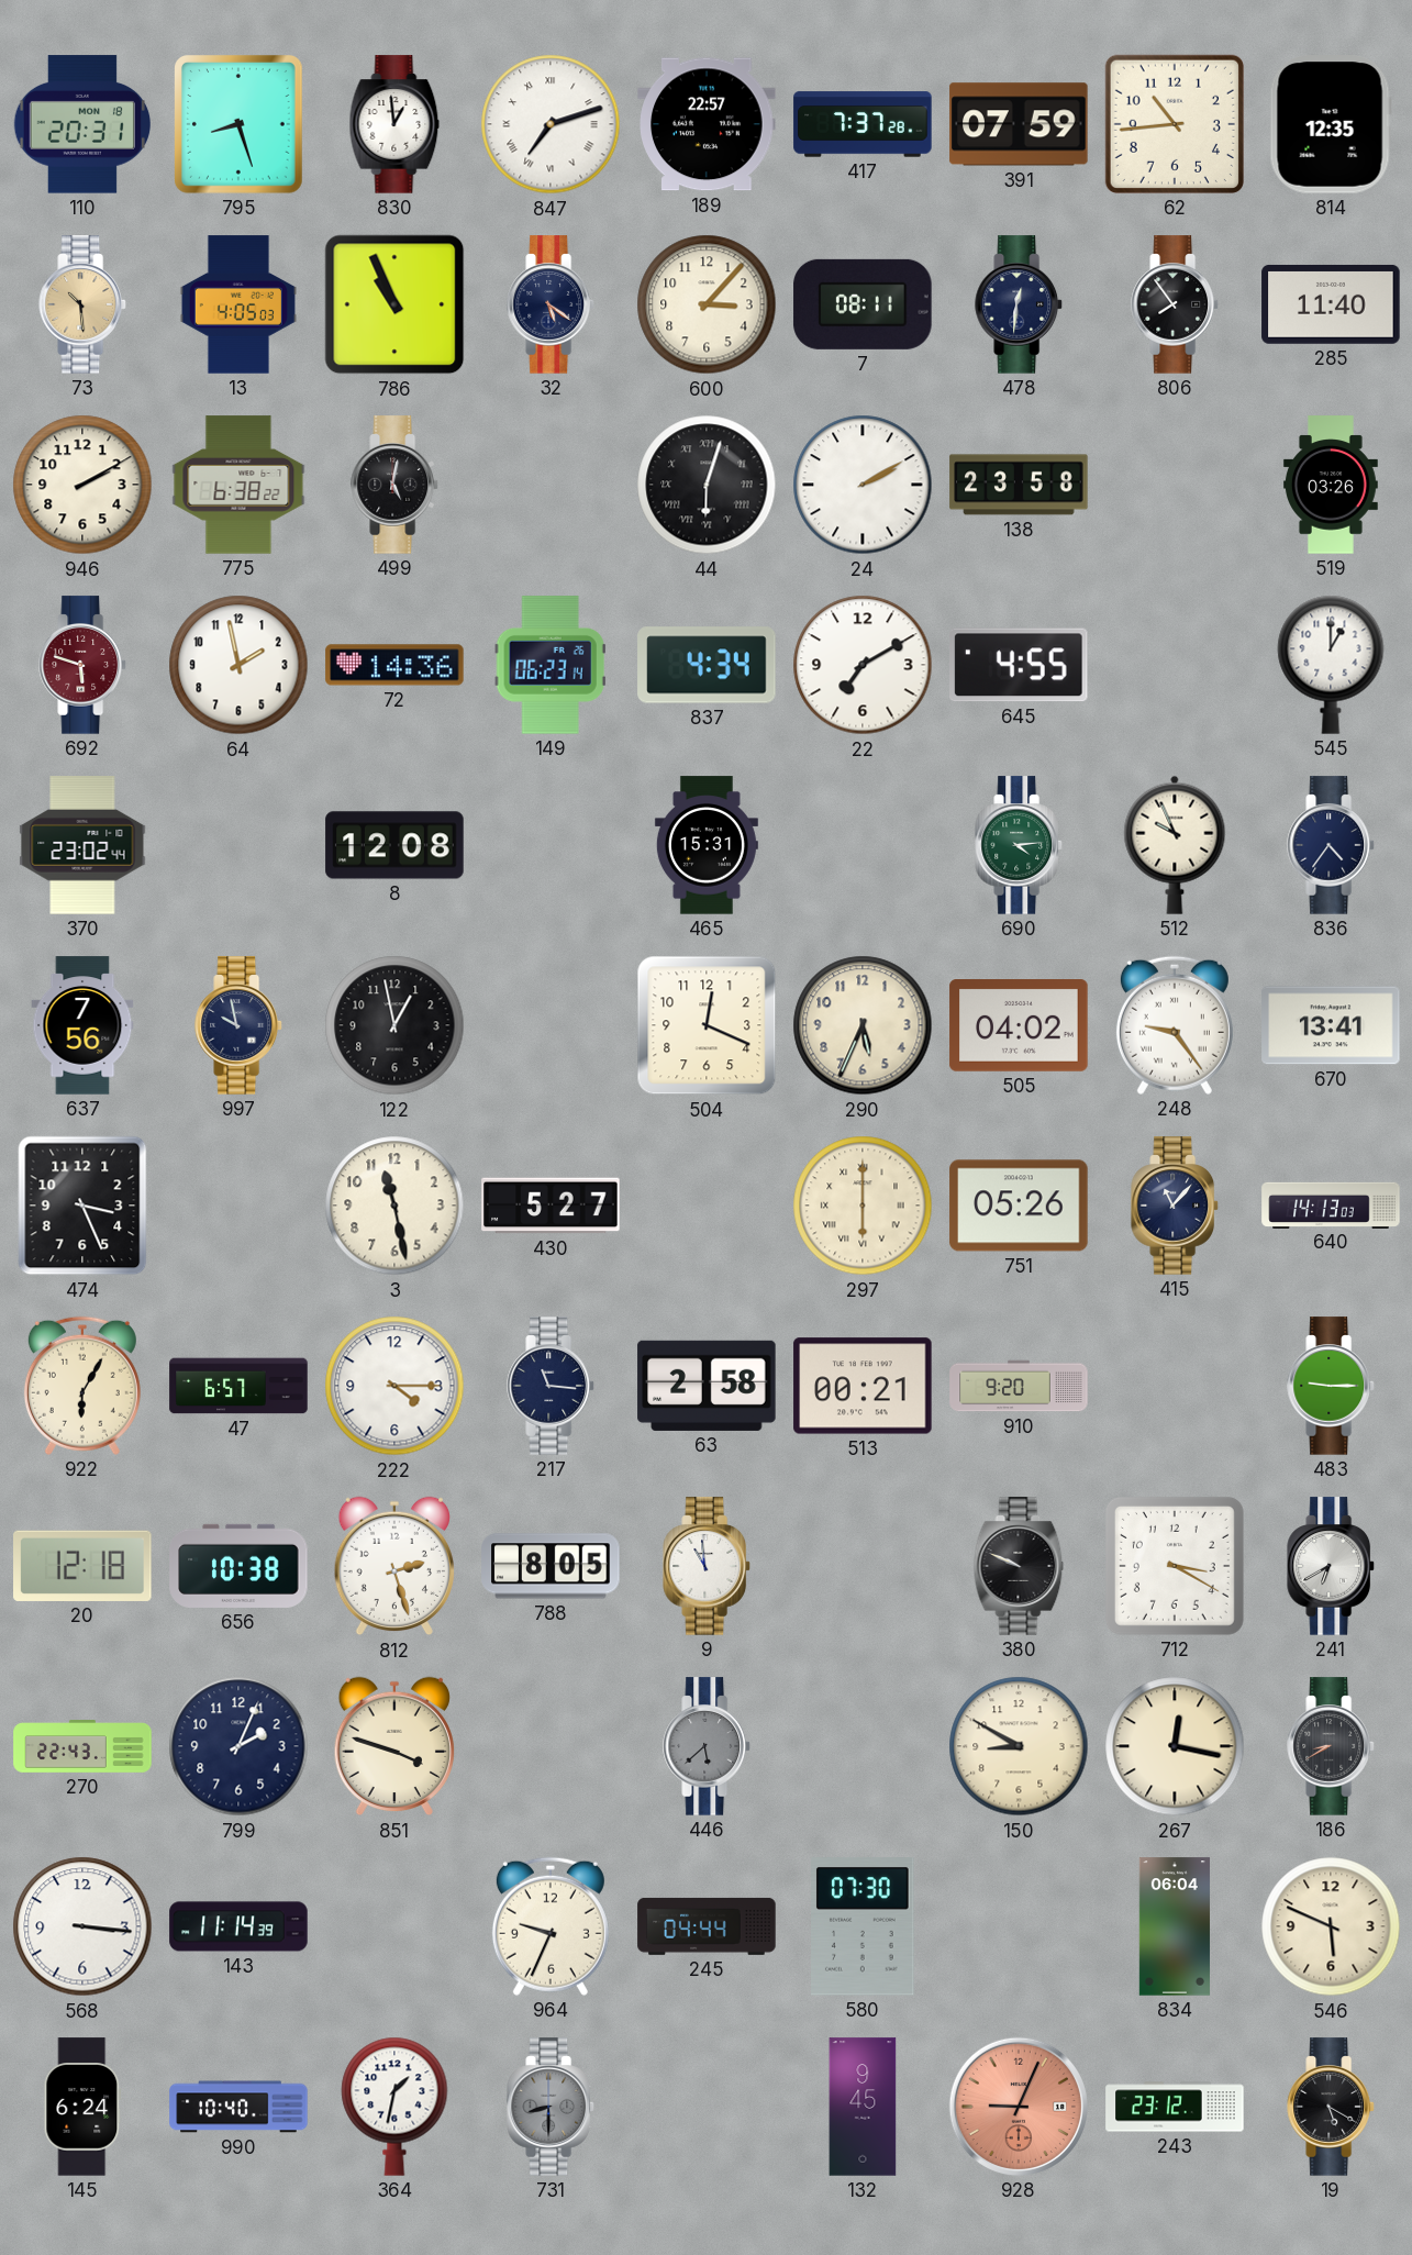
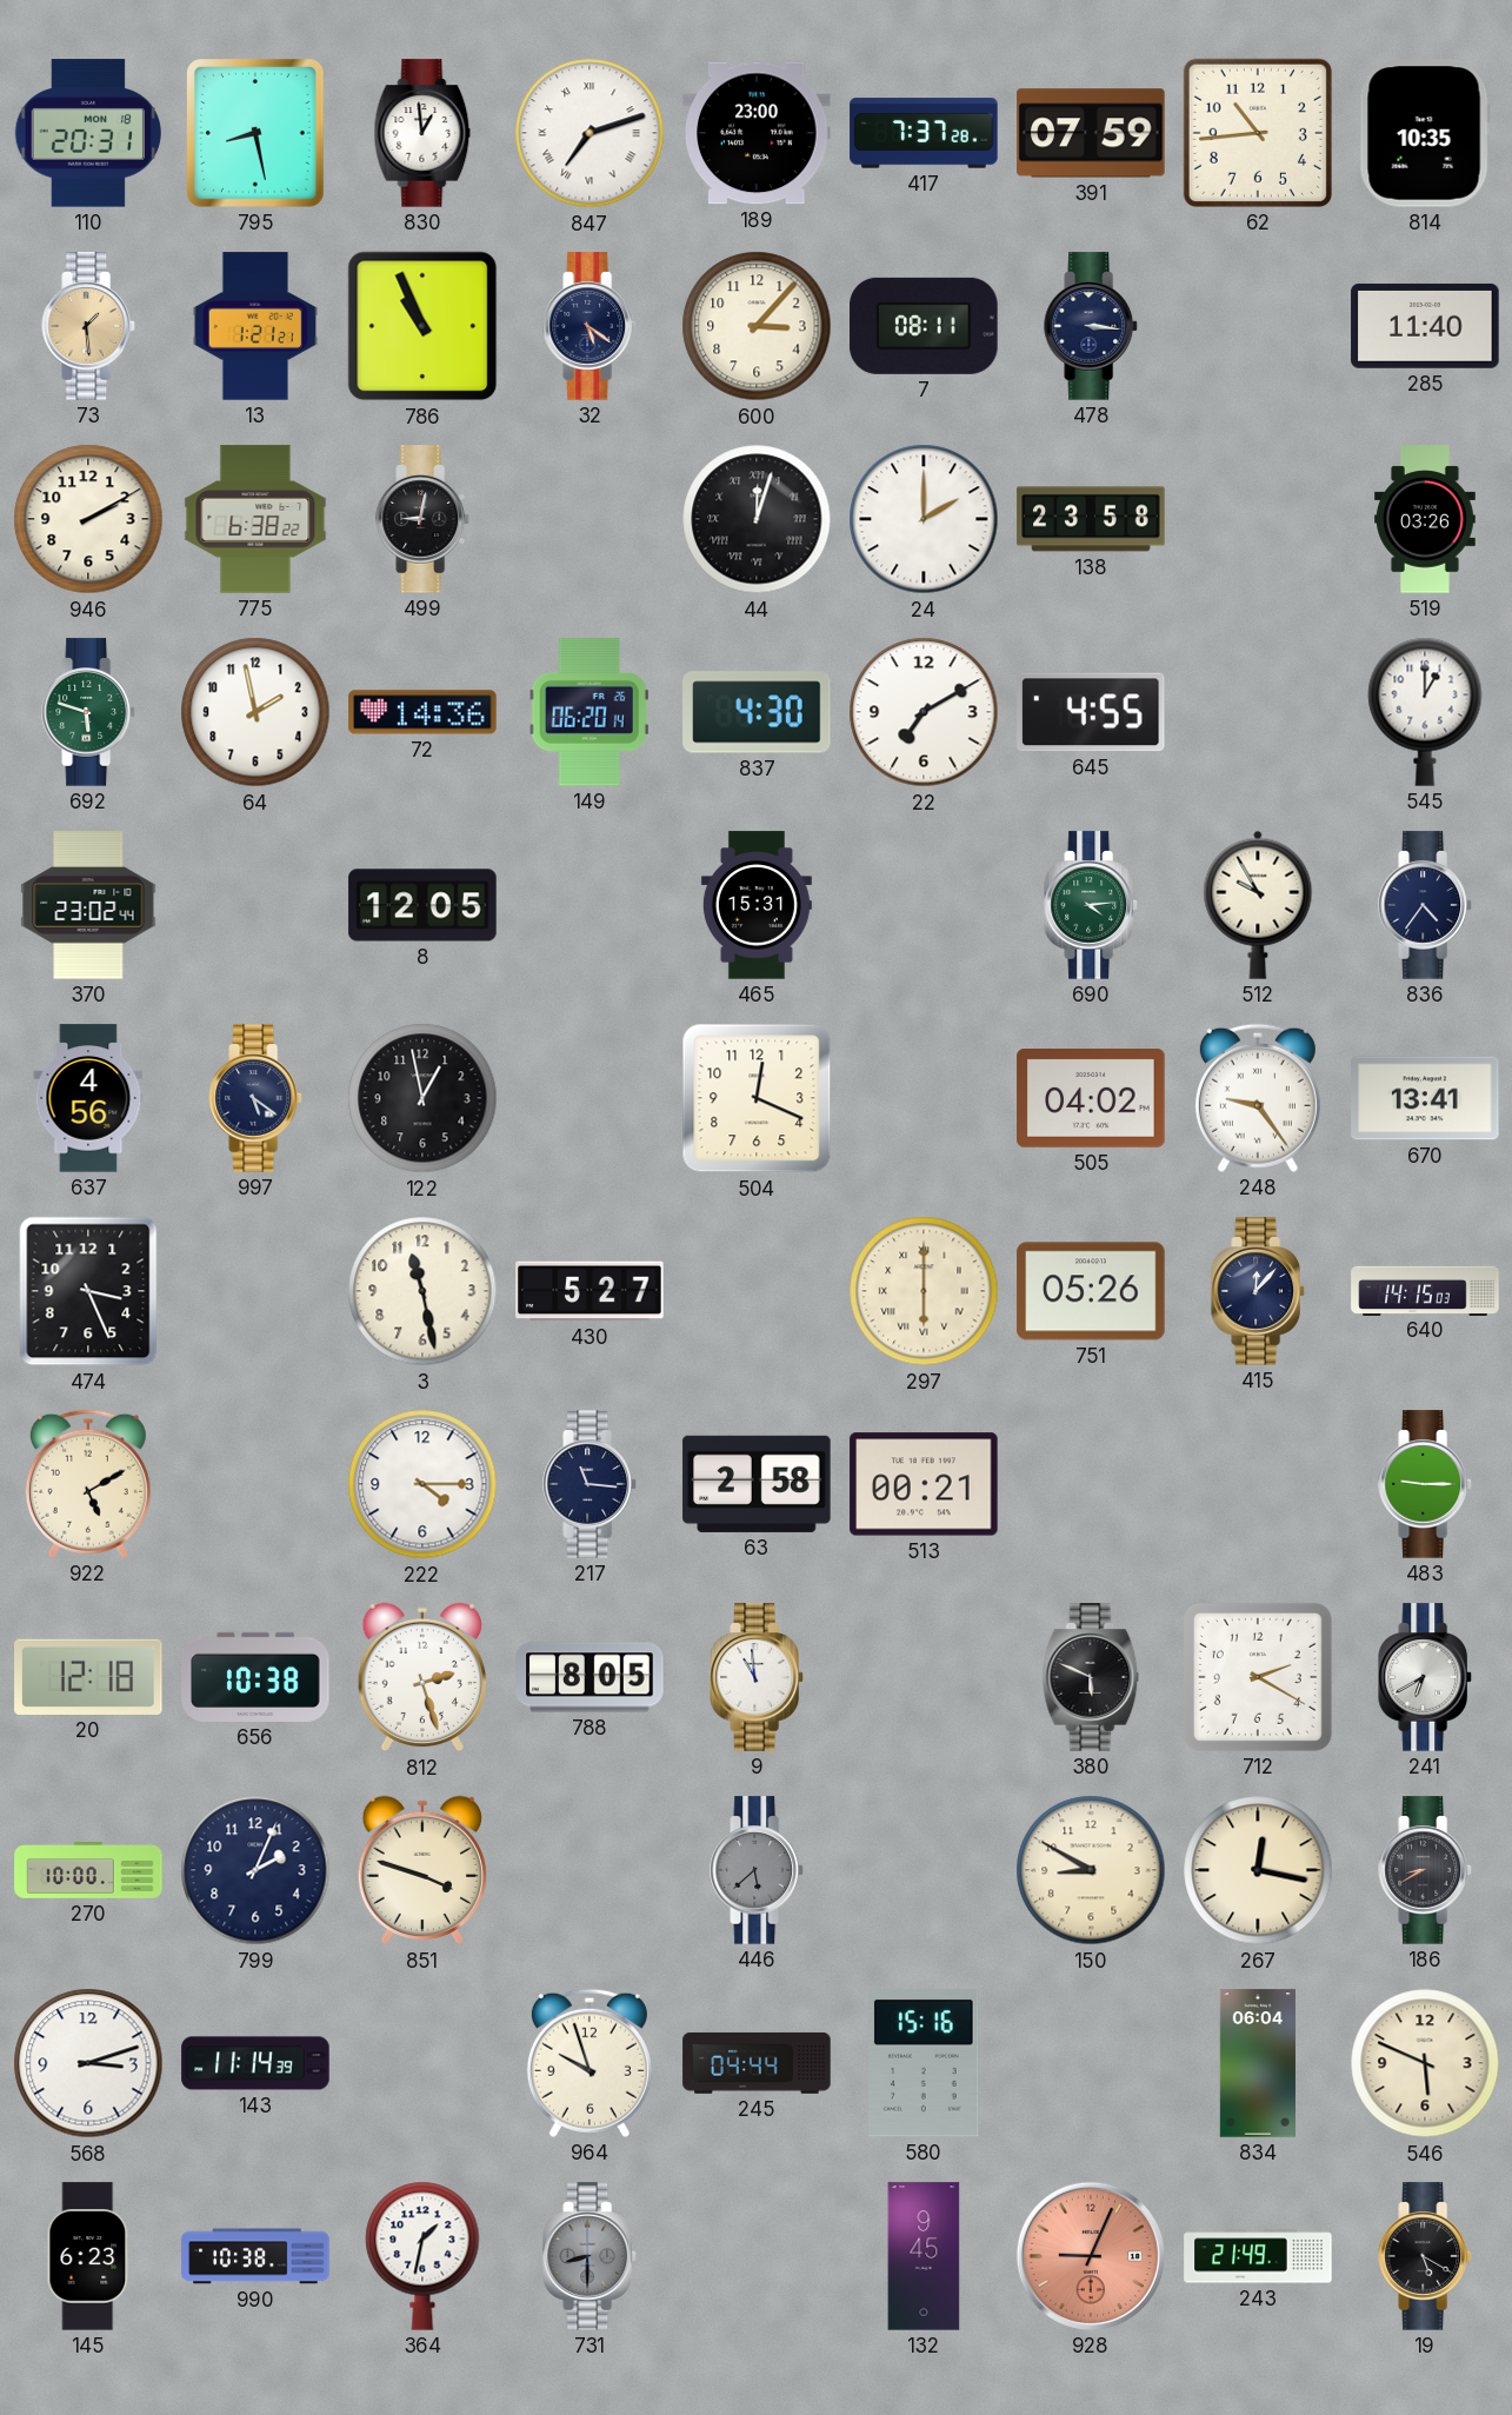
795: 8:27 -> 8:28
189: 22:57 -> 23:00
814: 12:35 -> 10:35
73: 10:29 -> 1:29
13: 4:05 -> 1:21
478: 12:31 -> 3:16
806: 7:54 -> none
499: 5:02 -> 9:02
44: 6:03 -> 12:03
24: 2:10 -> 2:00
692 dial: burgundy -> green
149: 06:23 -> 06:20
837: 4:34 -> 4:30
8: 12:08 -> 12:05
512: 9:56 -> 9:55
637: 7:56 -> 4:56
997: 9:58 -> 5:21
290: 5:34 -> none
415: 11:07 -> 12:07
640: 14:13 -> 14:15
922: 6:05 -> 5:10
47: 6:57 -> none
910: 9:20 -> none
380: 9:49 -> 5:49
712: 3:20 -> 2:20
270: 22:43 -> 10:00
568: 3:16 -> 3:12
964: 9:34 -> 9:57
580: 07:30 -> 15:16
145: 6:24 -> 6:23
990: 10:40 -> 10:38
243: 23:12 -> 21:49
